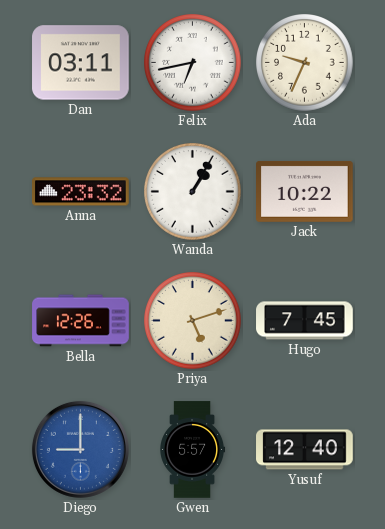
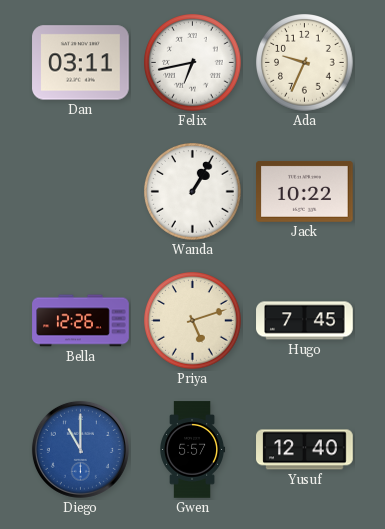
Anna: 23:32 -> none
Diego: 9:00 -> 11:00
